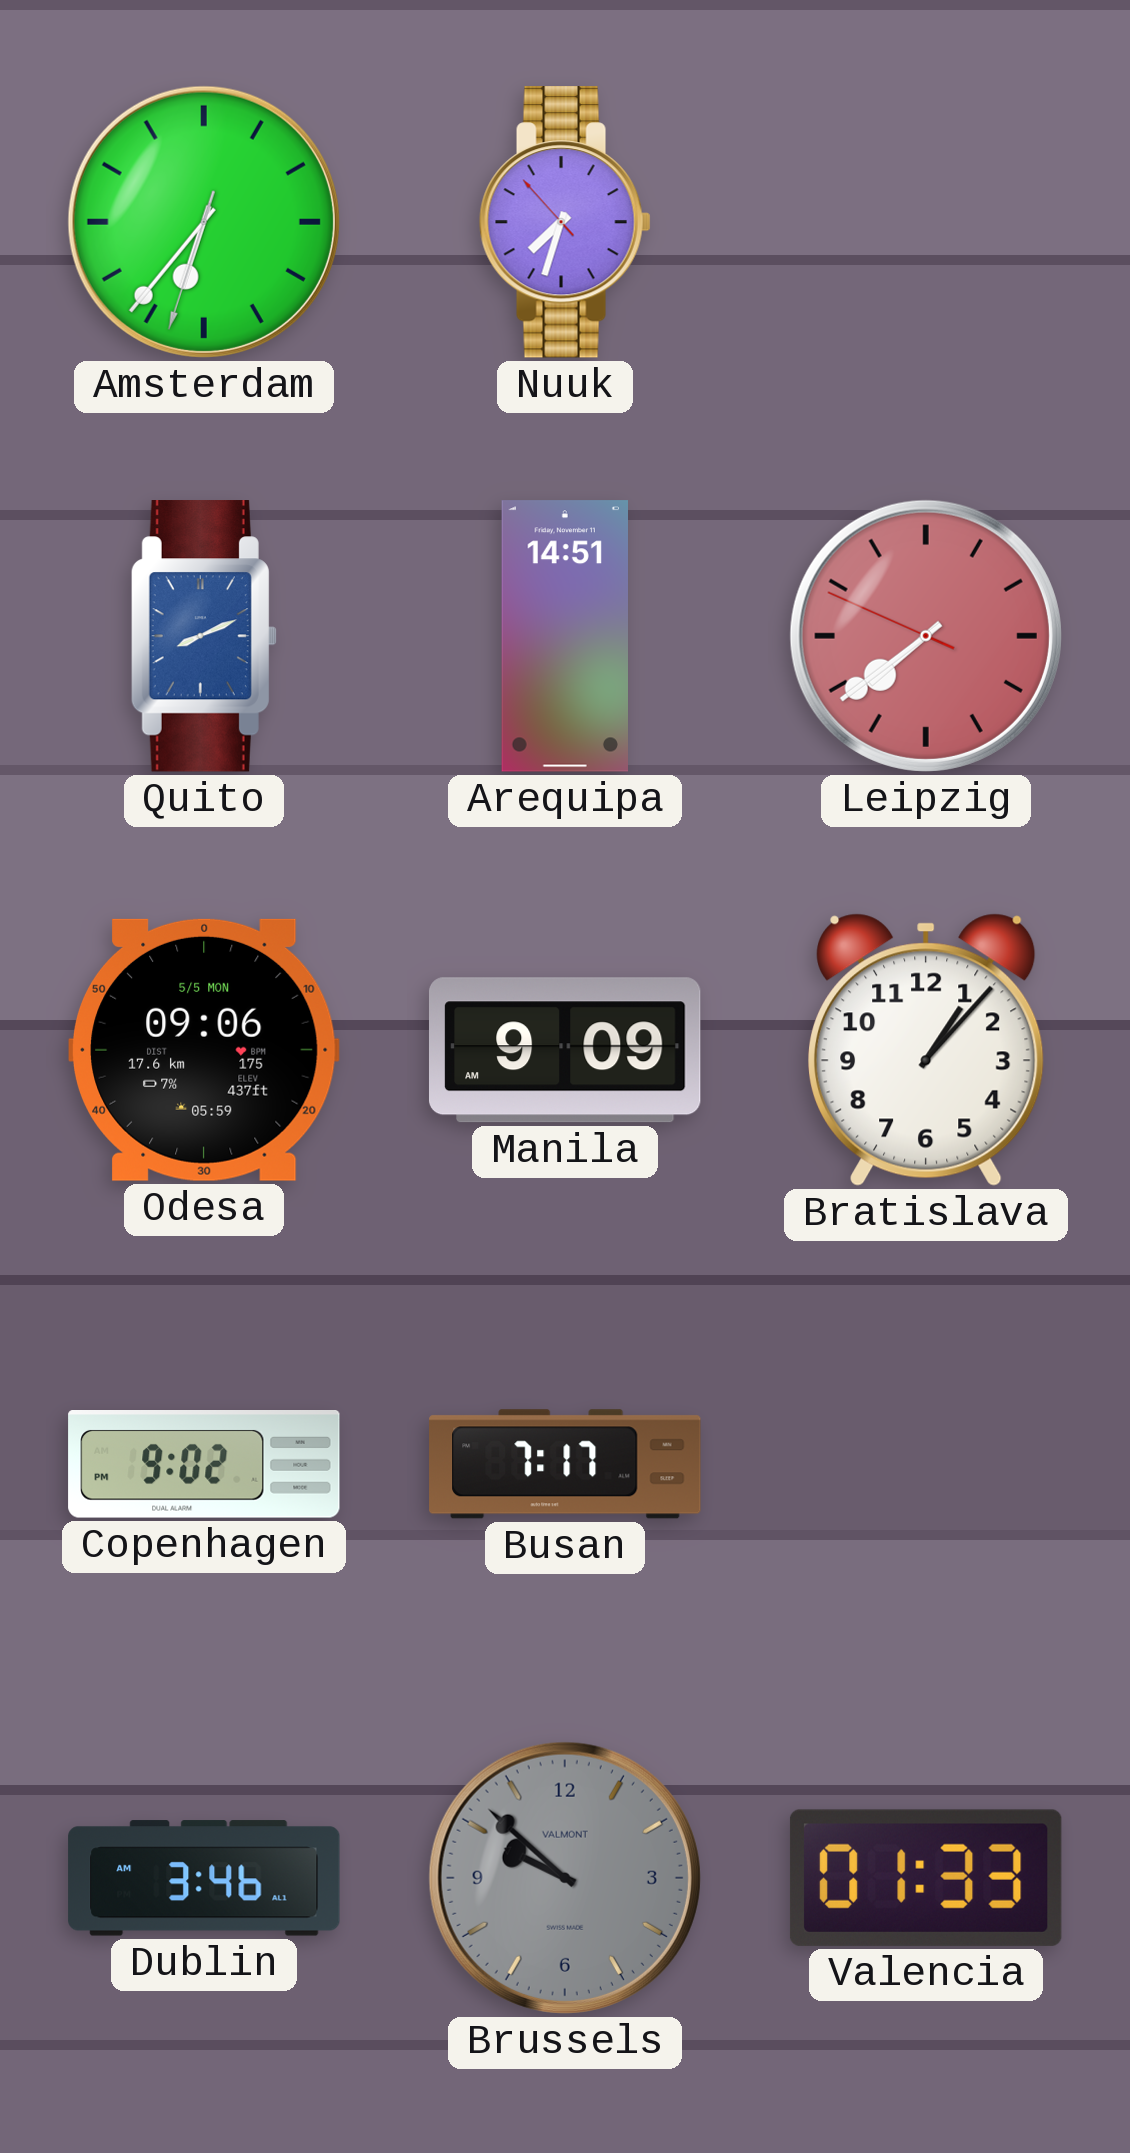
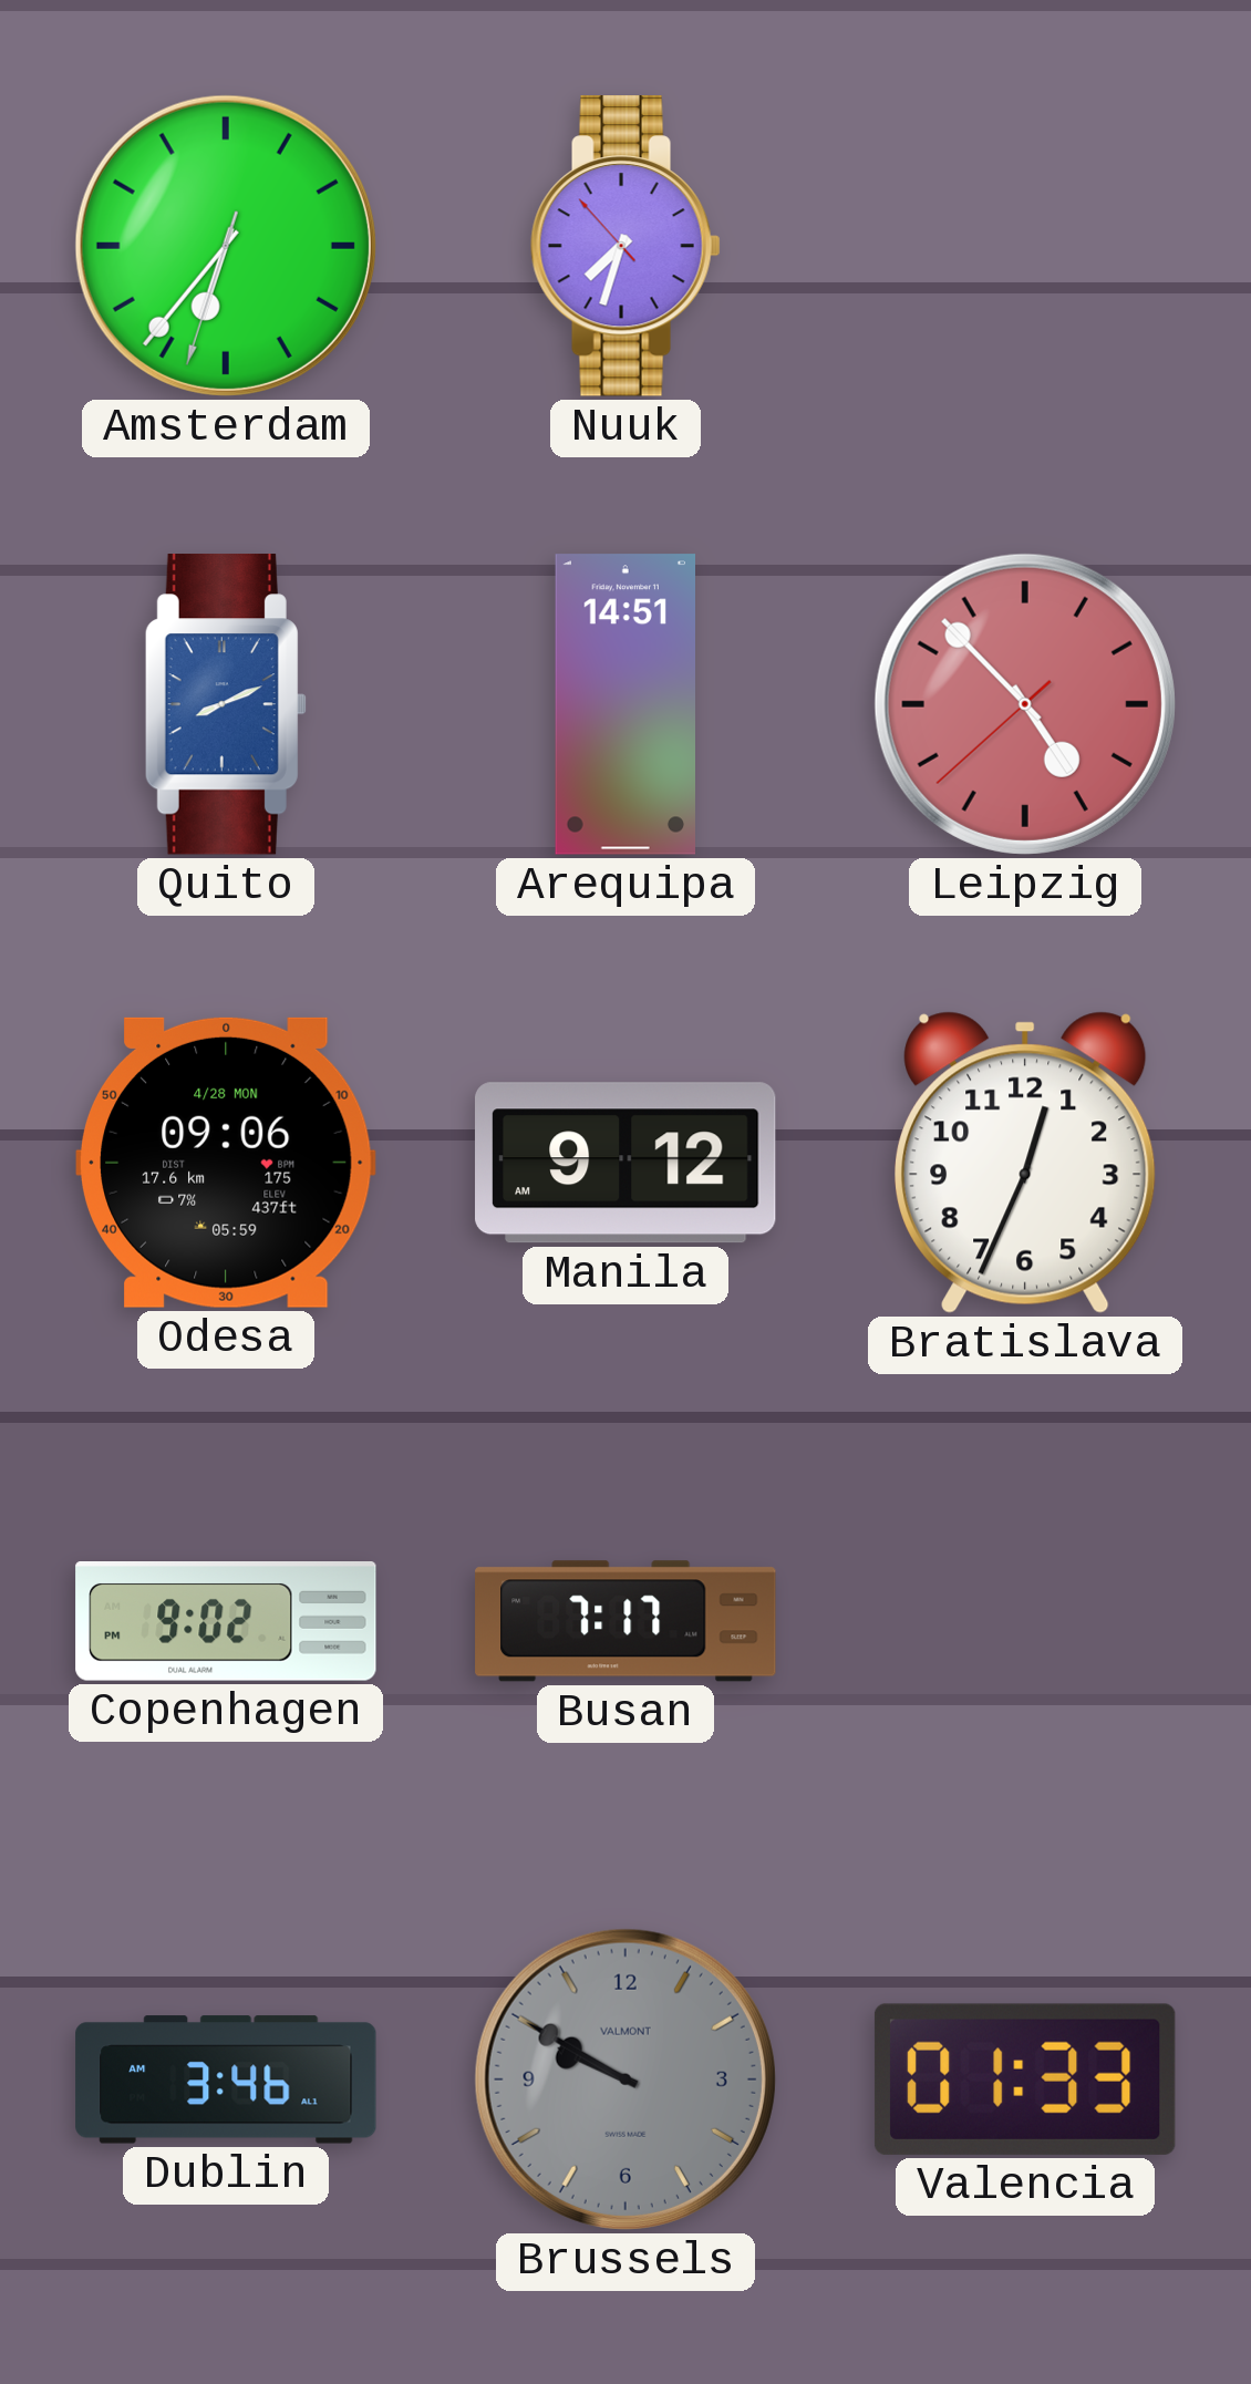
Leipzig: 7:38 -> 4:52
Odesa date: 5/5 MON -> 4/28 MON
Manila: 9:09 -> 9:12
Bratislava: 1:07 -> 12:34
Brussels: 9:52 -> 9:50
